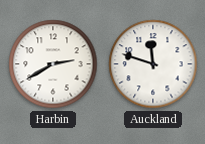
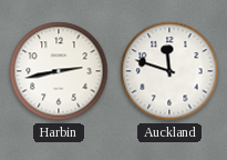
Harbin: 2:40 -> 2:43
